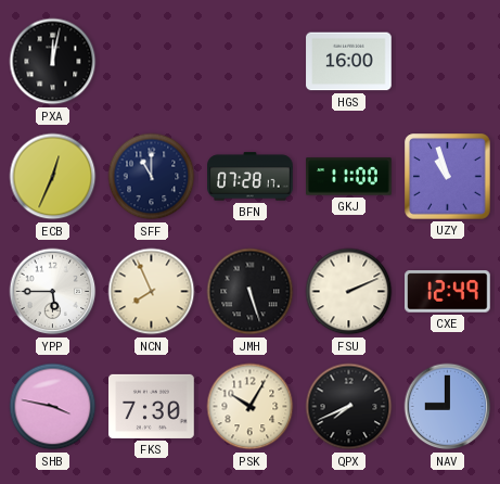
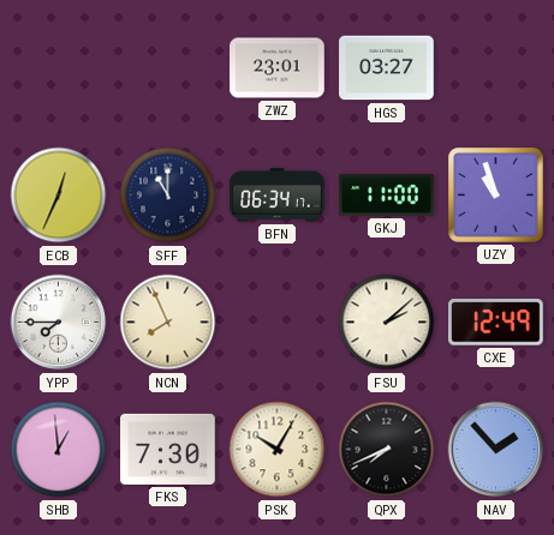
PXA: 12:02 -> none
ZWZ: none -> 23:01
HGS: 16:00 -> 03:27
BFN: 07:28 -> 06:34
YPP: 5:45 -> 7:45
JMH: 5:27 -> none
FSU: 2:11 -> 2:08
SHB: 3:47 -> 12:59
NAV: 9:00 -> 1:53
